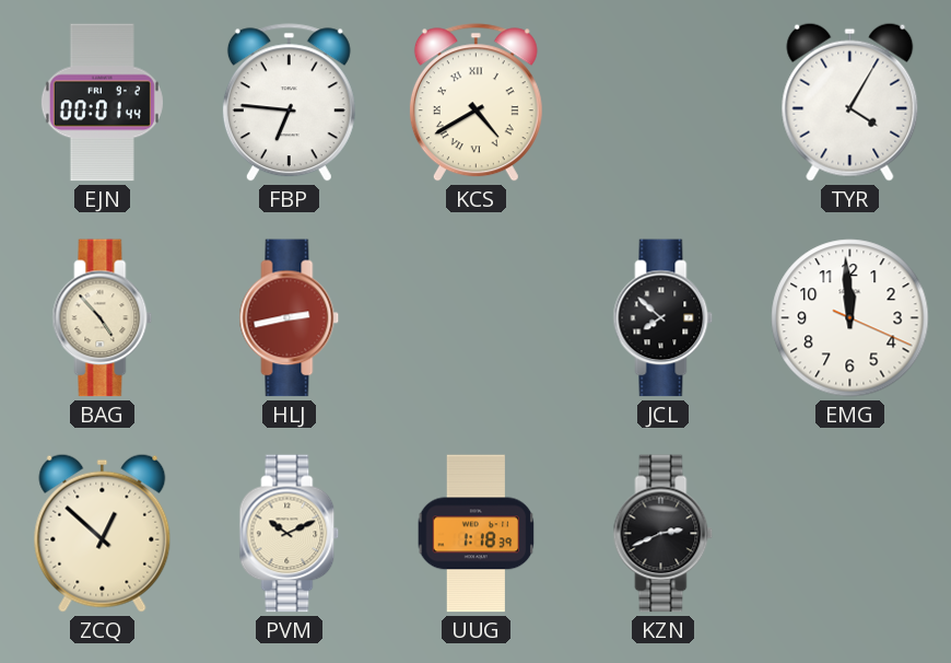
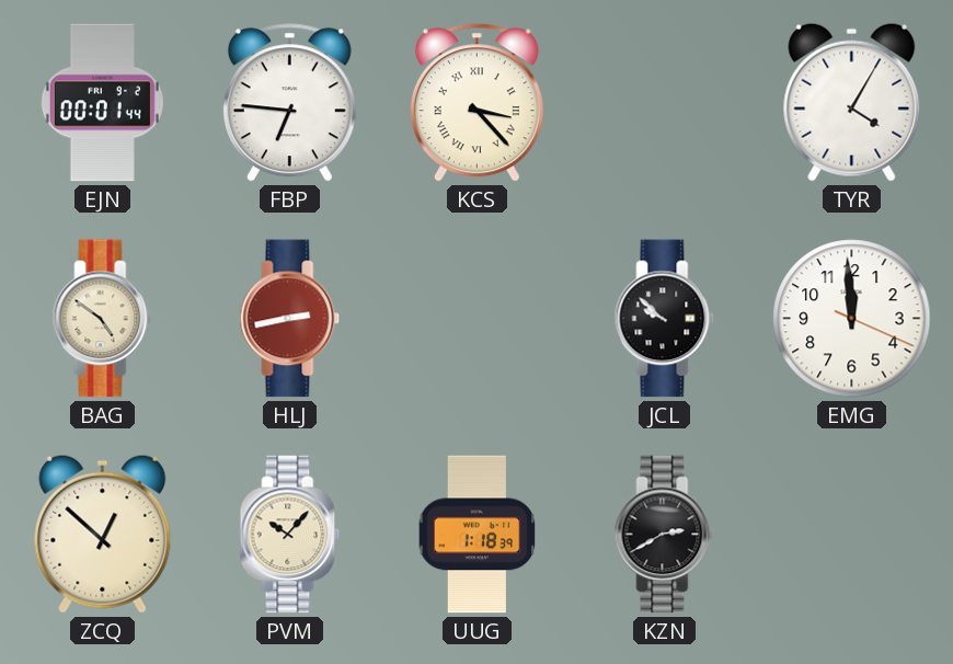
KCS: 4:40 -> 3:23
BAG: 4:53 -> 4:51
JCL: 7:52 -> 9:52
PVM: 10:11 -> 10:07
KZN: 2:41 -> 2:40
